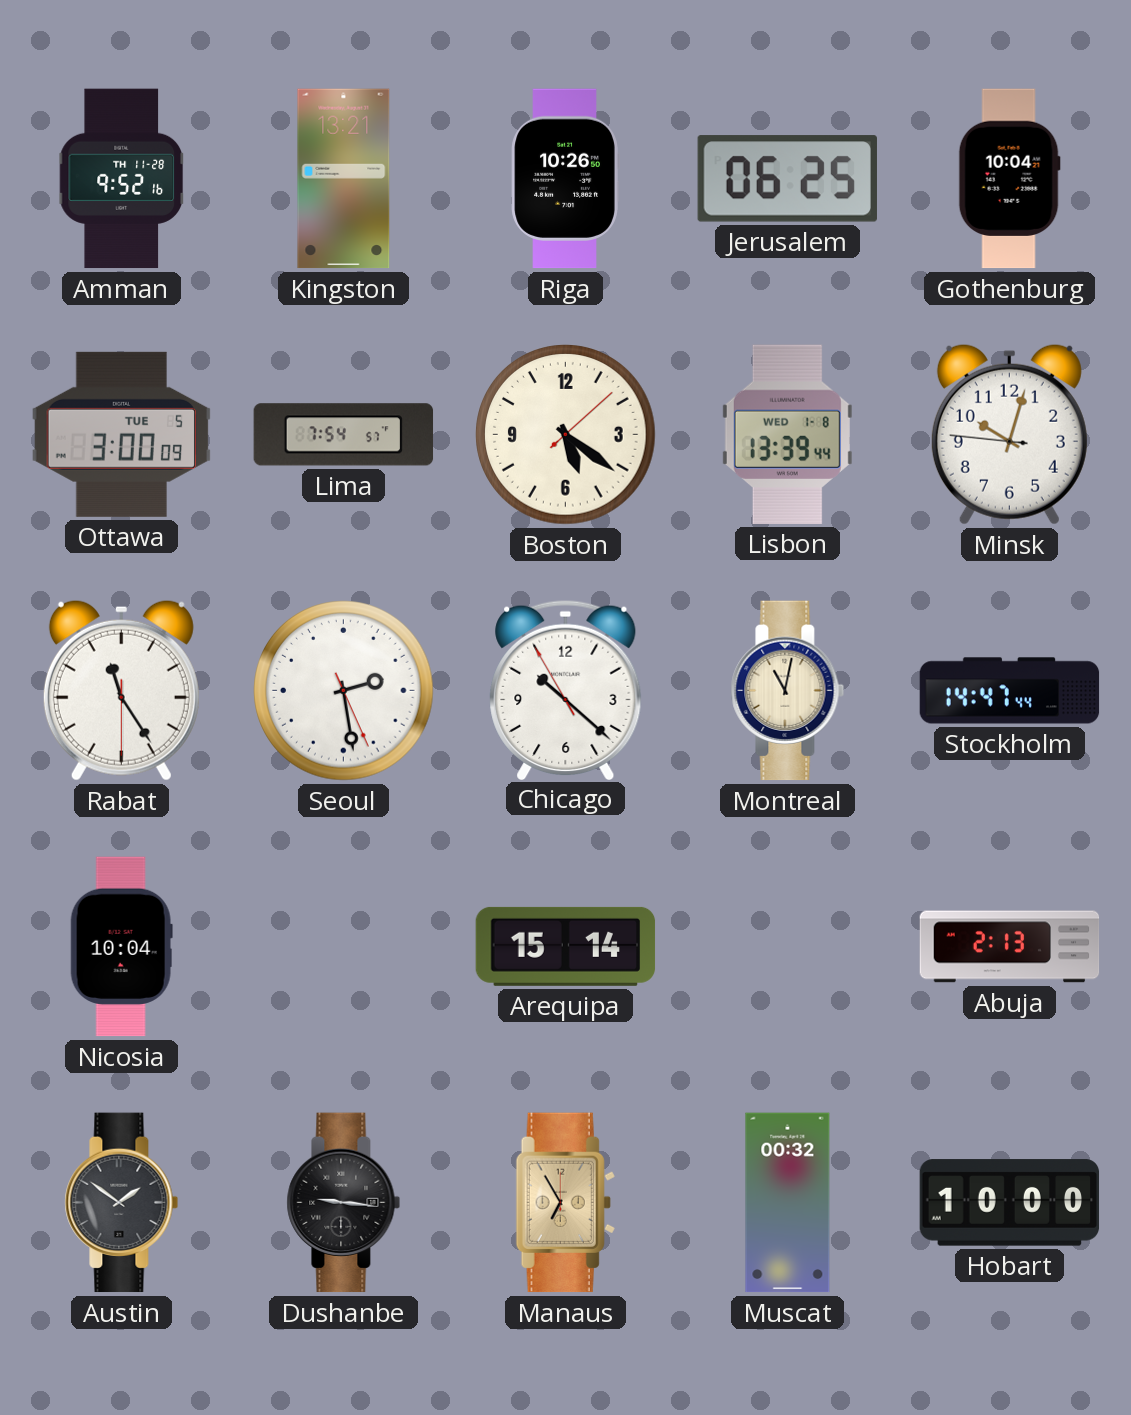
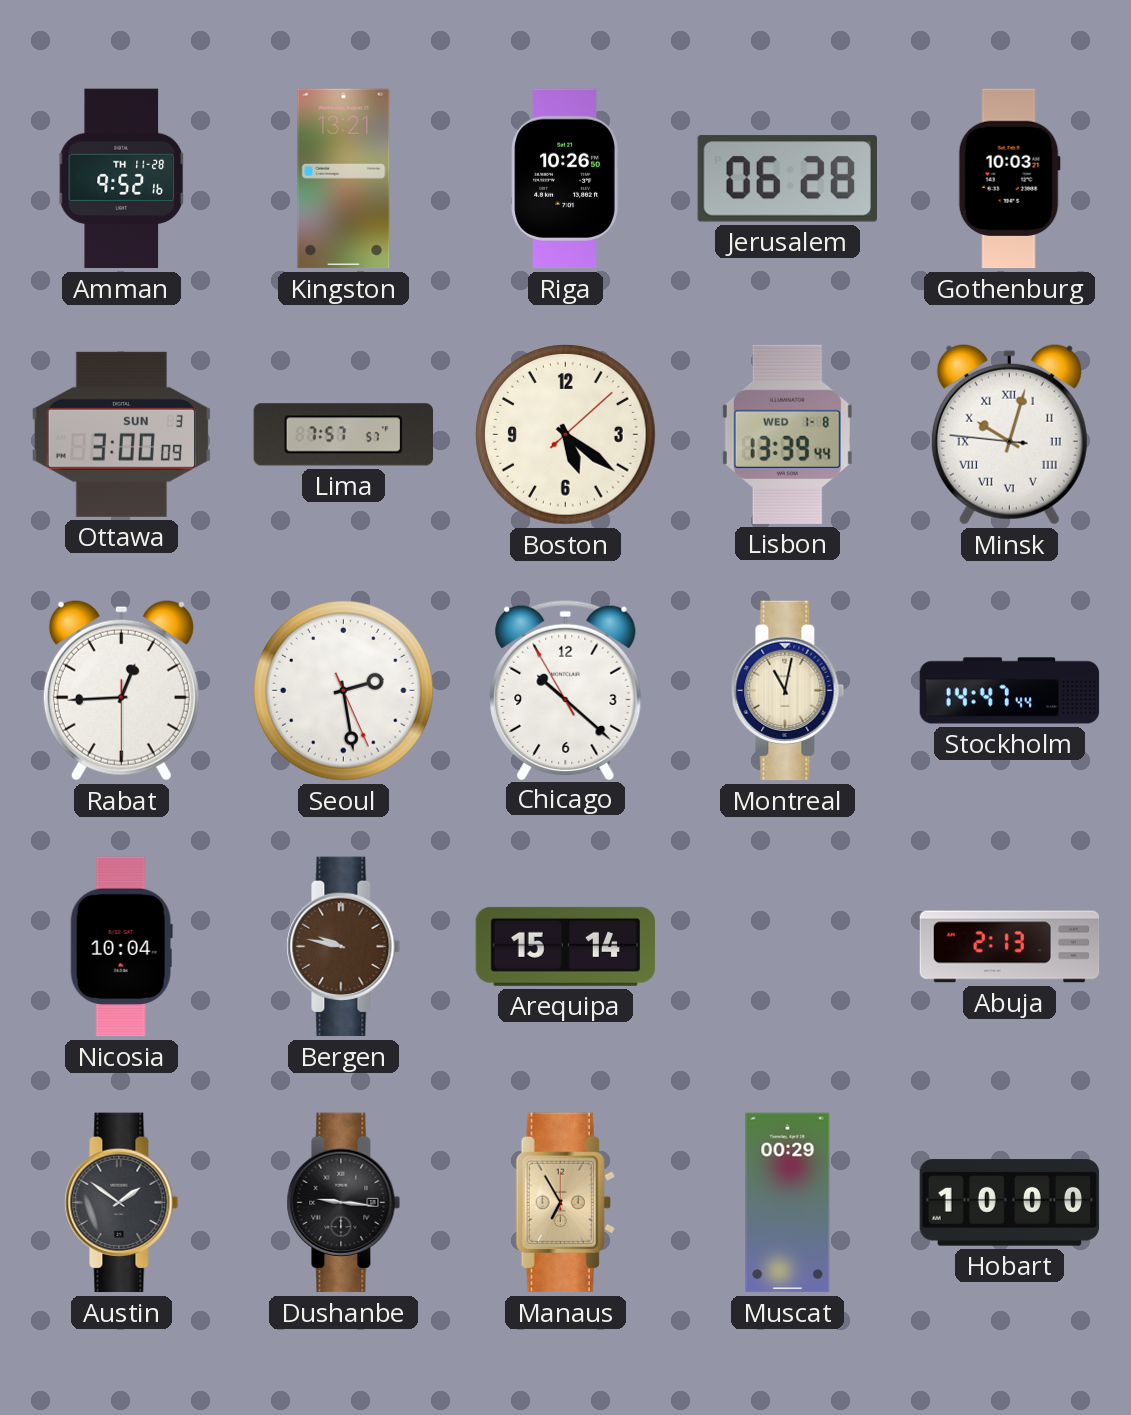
Jerusalem: 06:25 -> 06:28
Gothenburg: 10:04 -> 10:03
Ottawa date: TUE 5 -> SUN 3
Lima: 7:54 -> 7:57
Minsk numerals: Arabic -> Roman
Rabat: 11:24 -> 12:44
Bergen: none -> 9:47
Muscat: 00:32 -> 00:29
